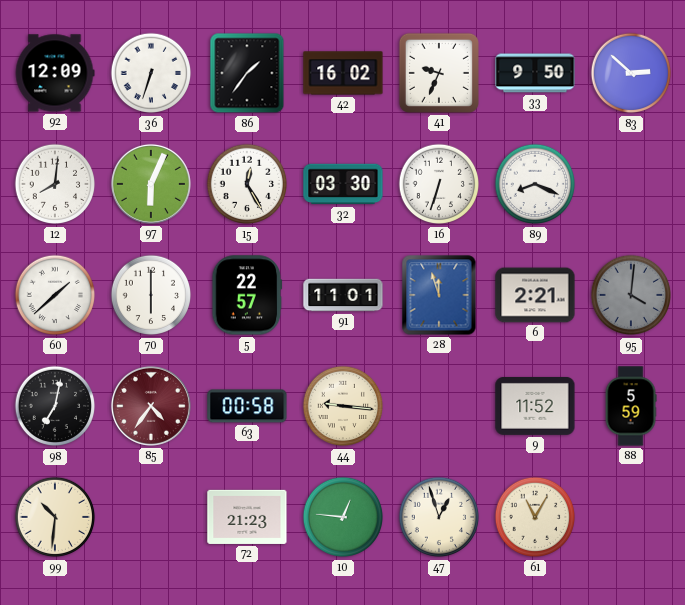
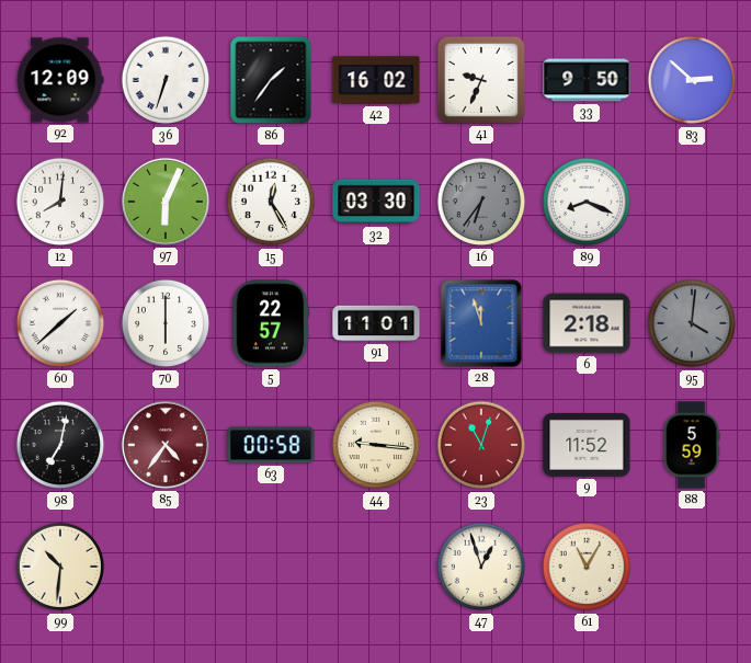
16: 6:33 -> 6:36
16 dial: white -> grey
6: 2:21 -> 2:18
23: none -> 11:03
72: 21:23 -> none
10: 12:46 -> none
